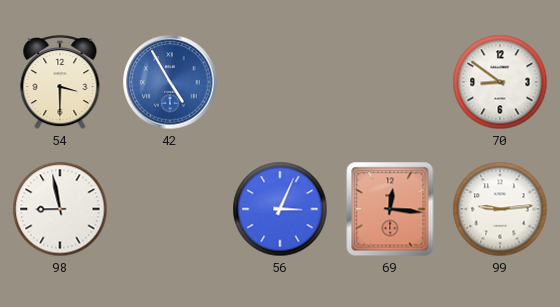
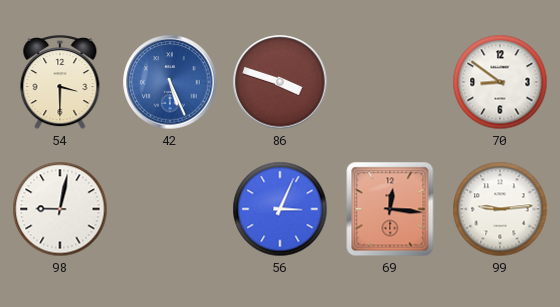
42: 4:55 -> 5:26
86: none -> 3:48
98: 8:58 -> 9:02
